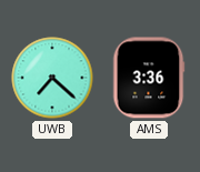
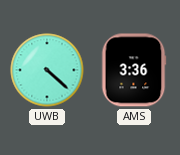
UWB: 7:22 -> 4:22
